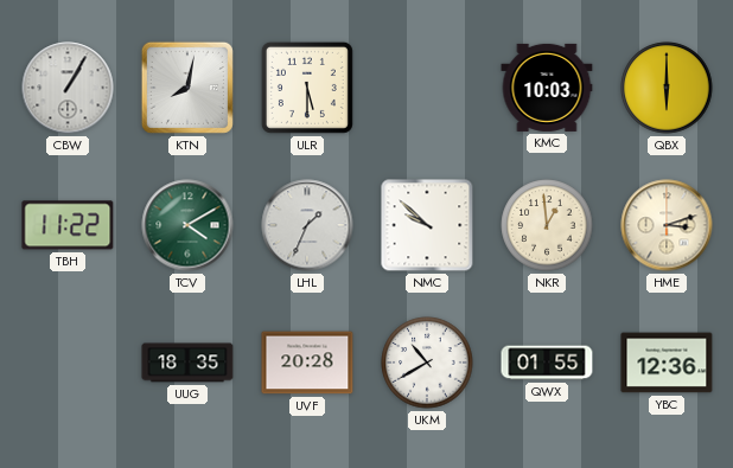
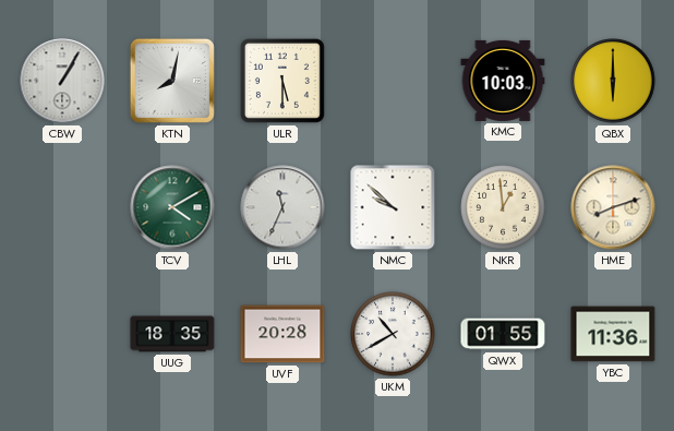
TBH: 11:22 -> none
LHL: 1:34 -> 11:34
HME: 3:12 -> 8:12
YBC: 12:36 -> 11:36
